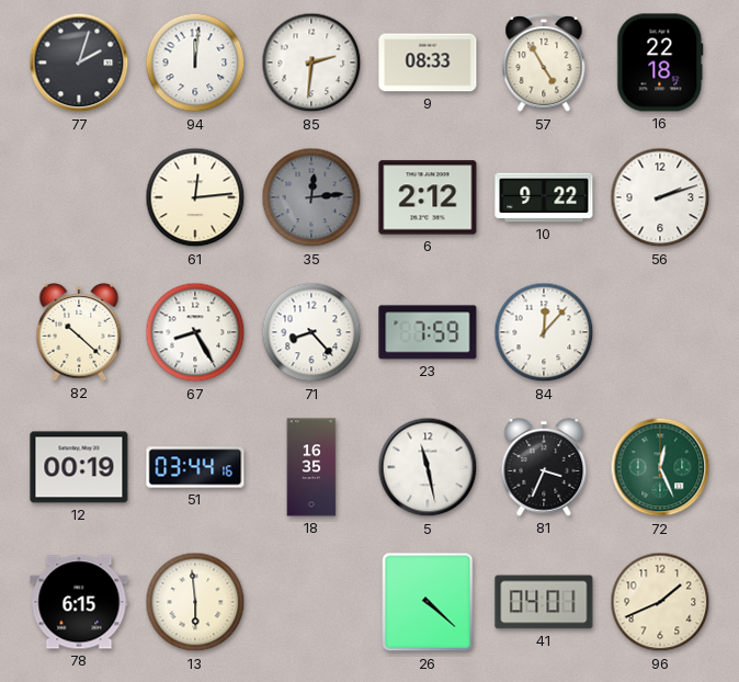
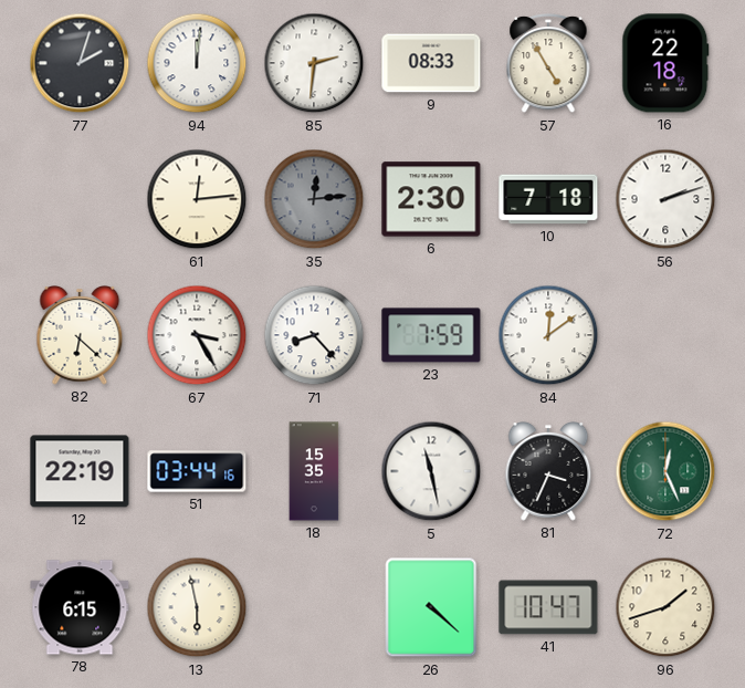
6: 2:12 -> 2:30
10: 9:22 -> 7:18
82: 10:22 -> 6:22
67: 8:25 -> 3:25
84: 12:07 -> 12:09
12: 00:19 -> 22:19
18: 16:35 -> 15:35
13: 5:59 -> 5:58
41: 04:01 -> 10:47
96: 1:41 -> 1:42
